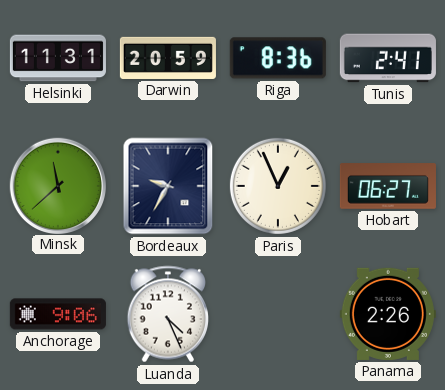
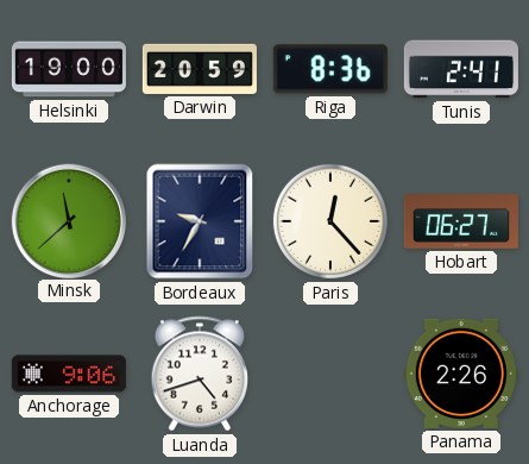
Helsinki: 11:31 -> 19:00
Paris: 12:56 -> 12:23
Luanda: 4:26 -> 4:42
